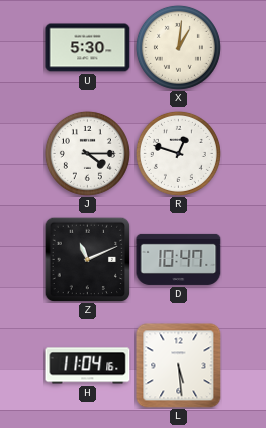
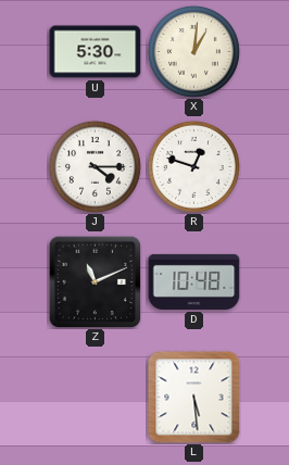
D: 10:47 -> 10:48
H: 11:04 -> none
